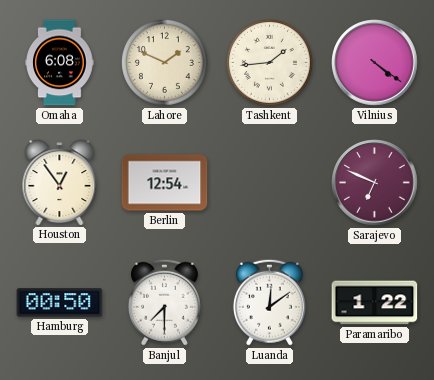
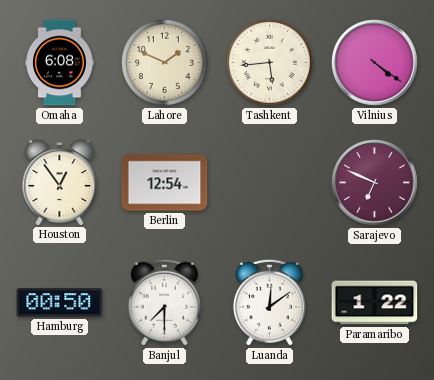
Tashkent: 1:44 -> 5:44
